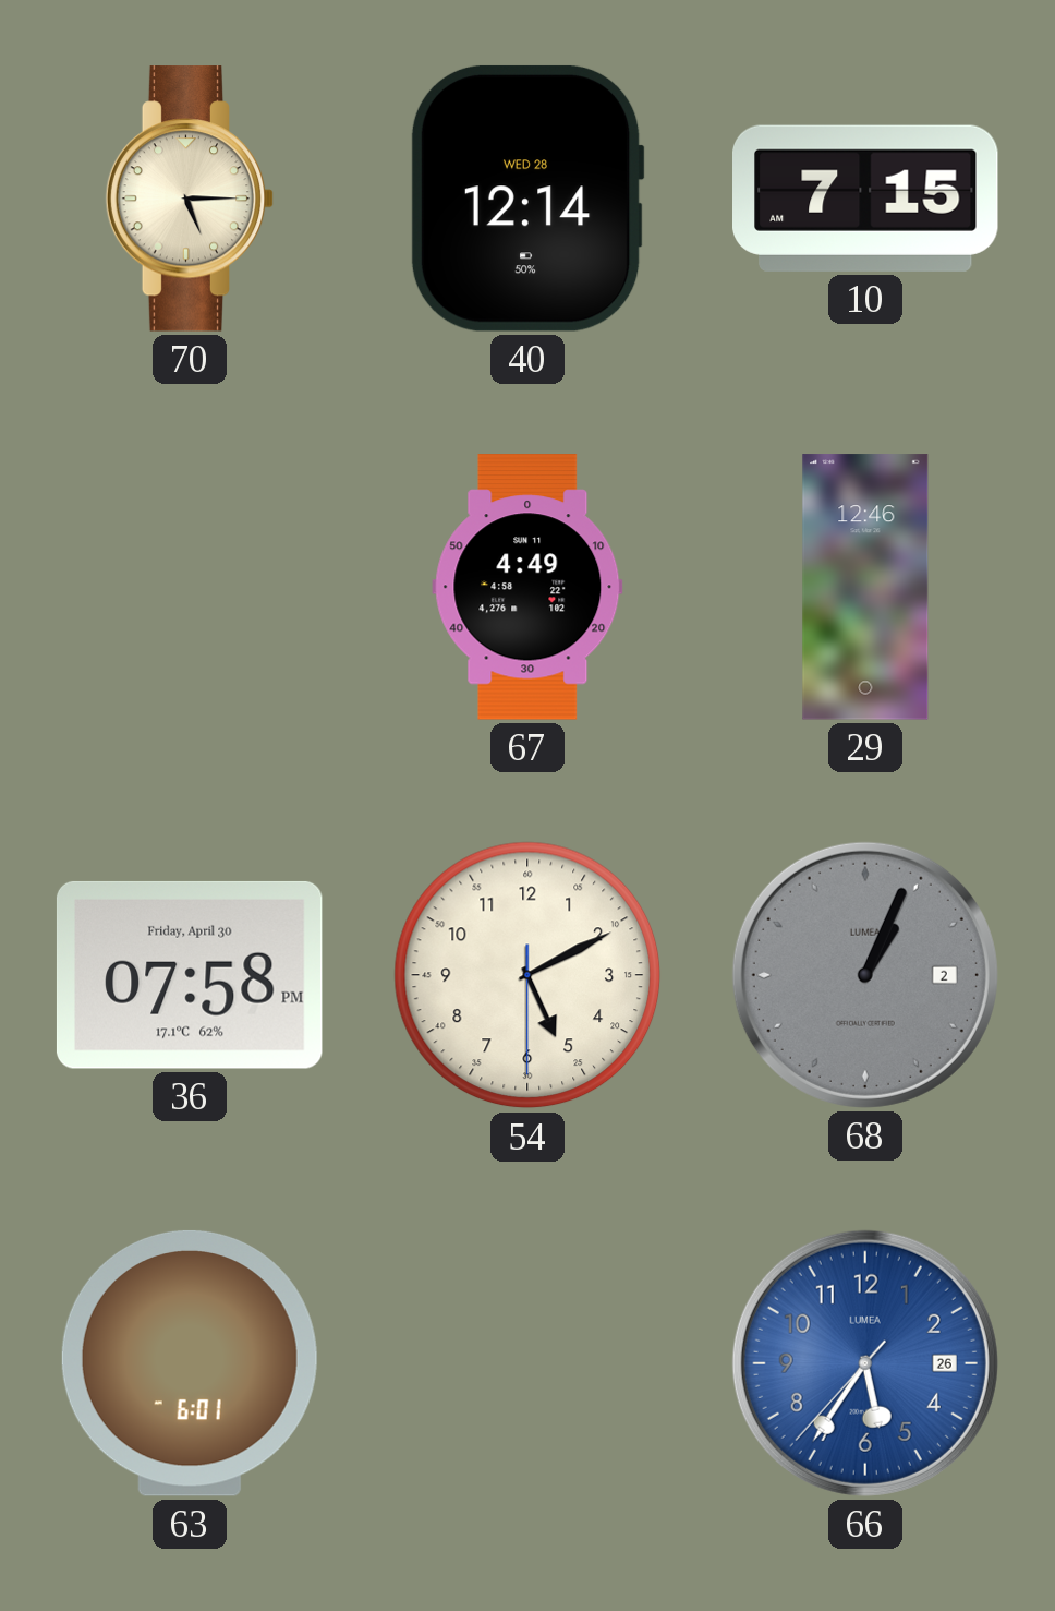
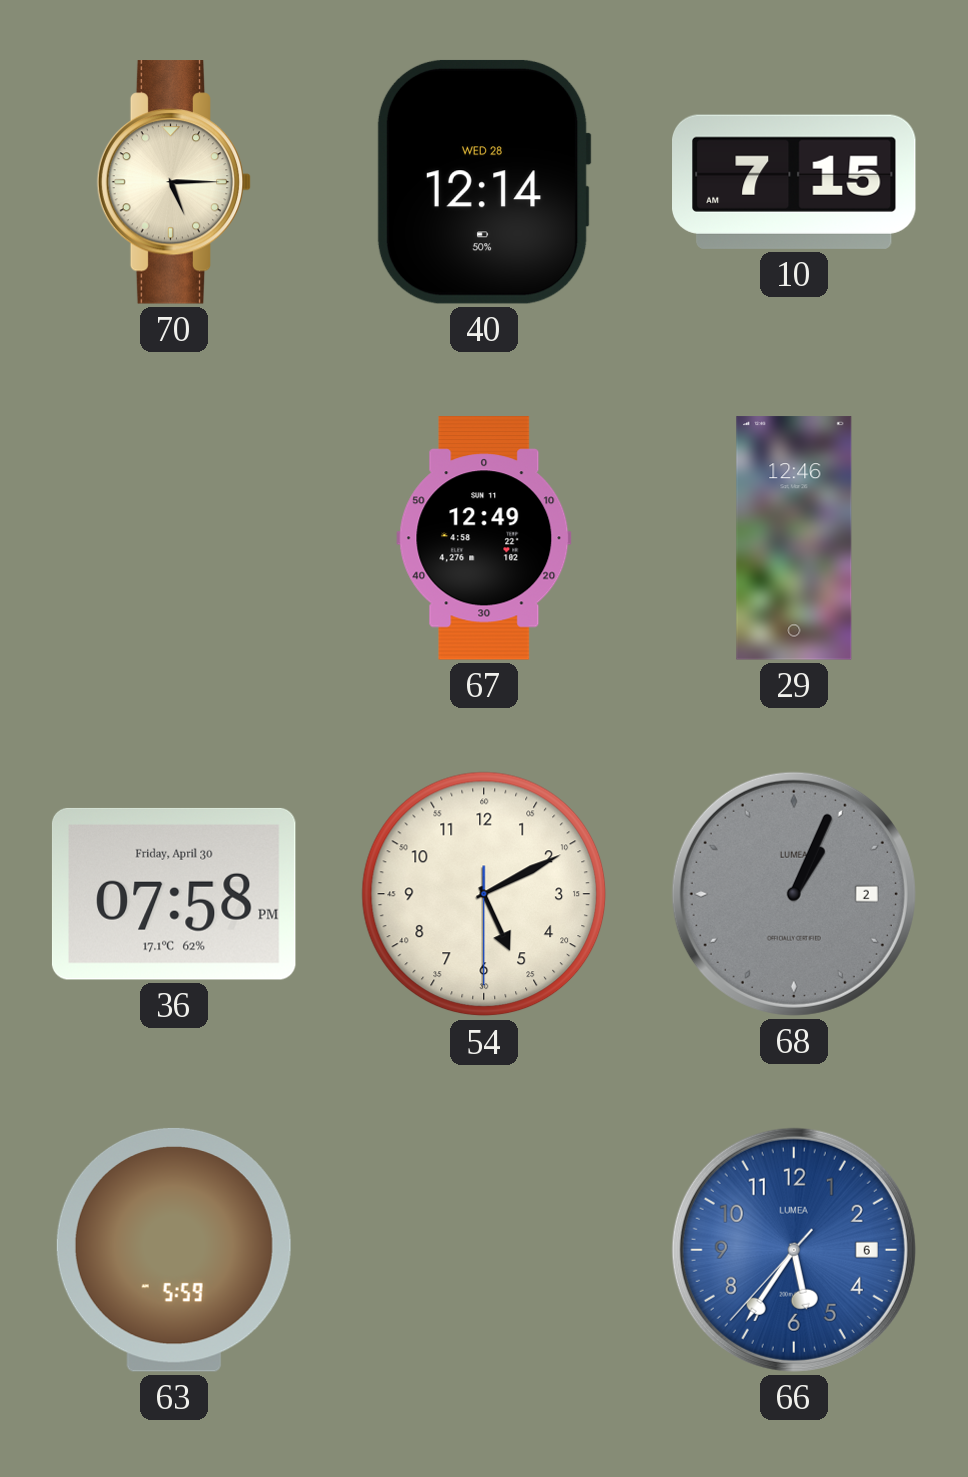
67: 4:49 -> 12:49
63: 6:01 -> 5:59
66 date: 26 -> 6
